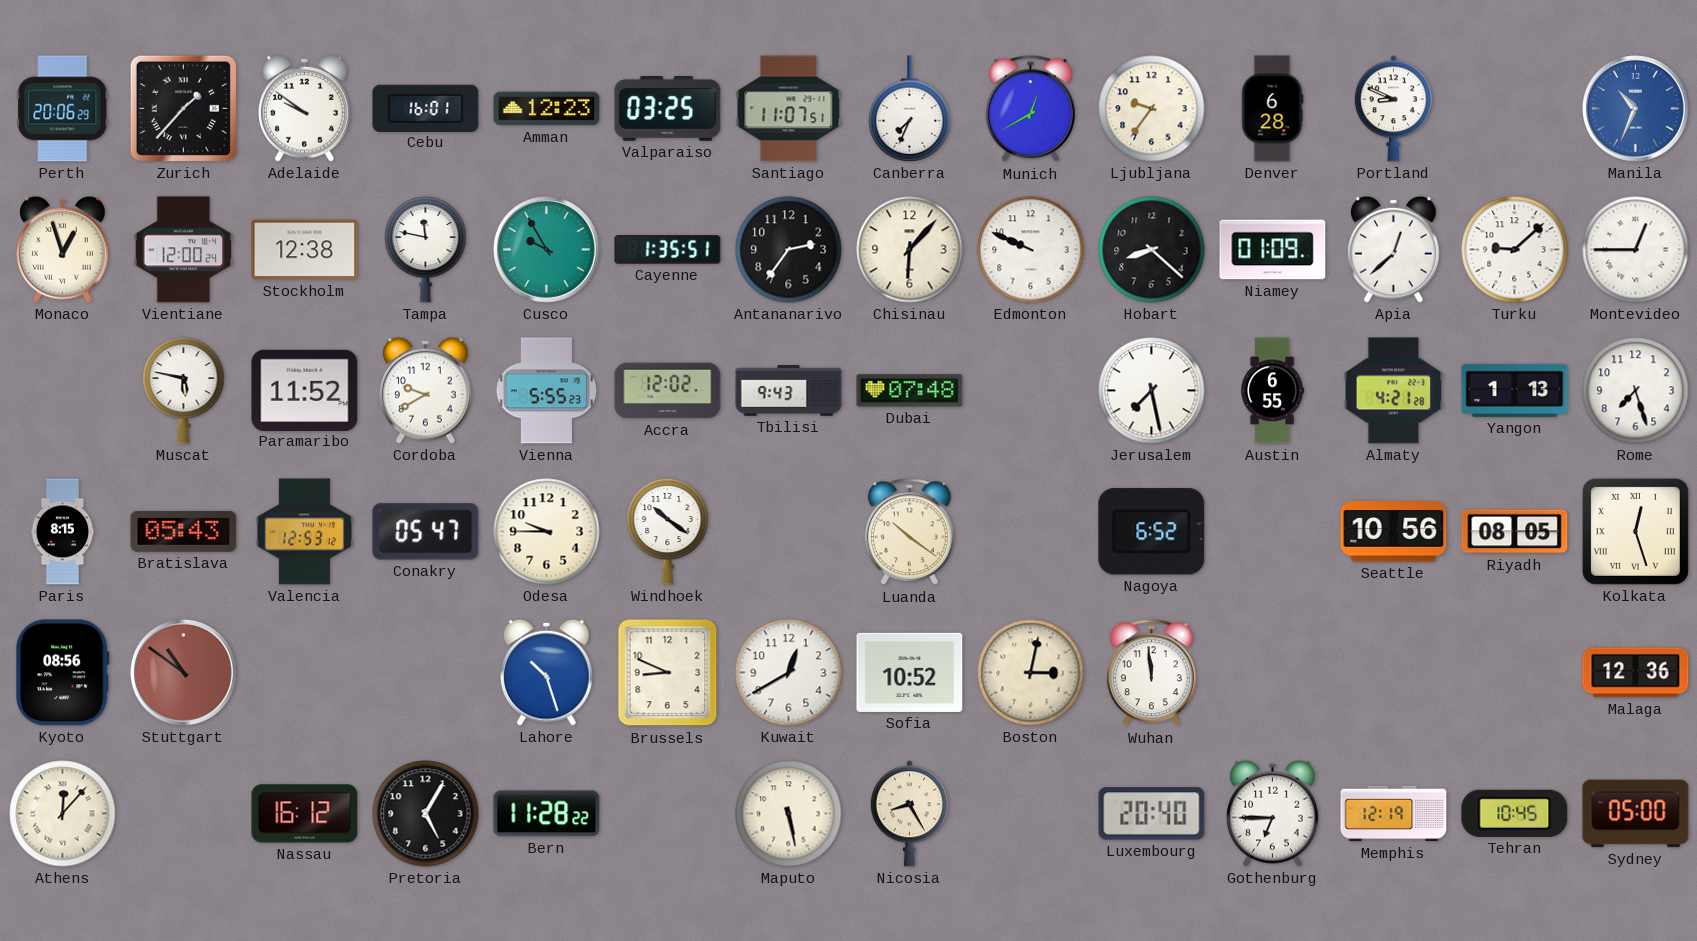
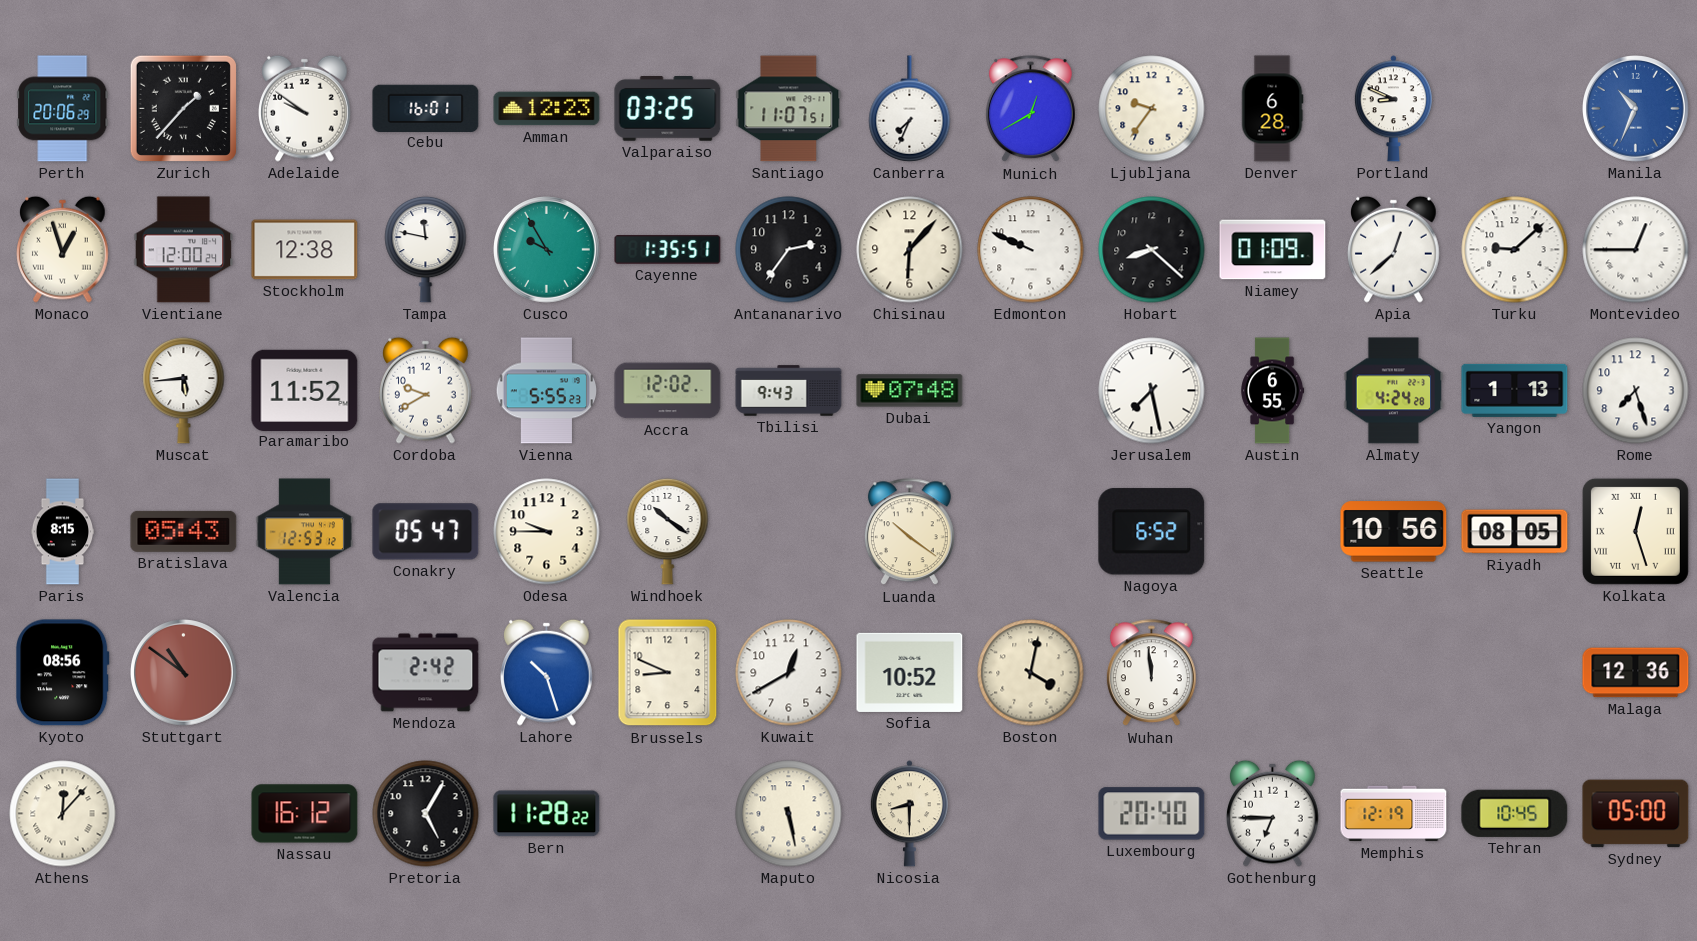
Muscat: 5:47 -> 5:44
Almaty: 4:21 -> 4:24
Mendoza: none -> 2:42
Boston: 3:02 -> 4:02
Nicosia: 8:25 -> 8:30
